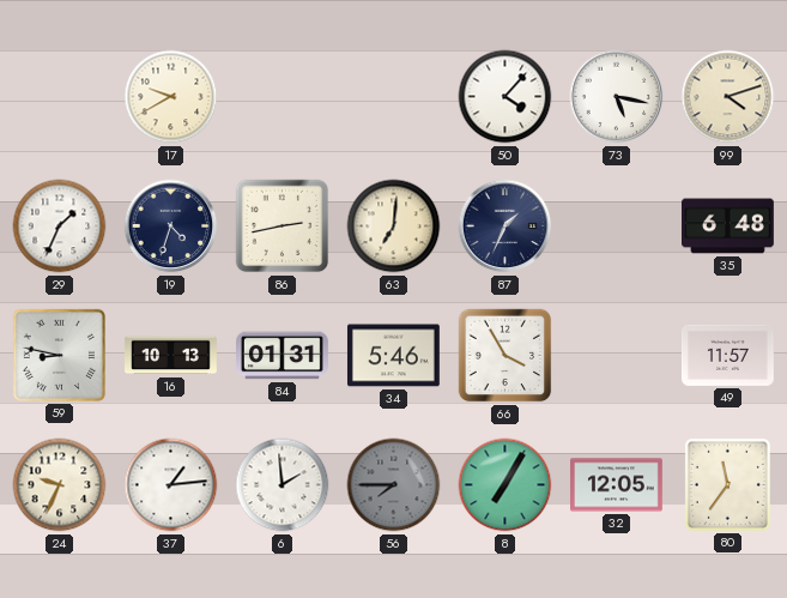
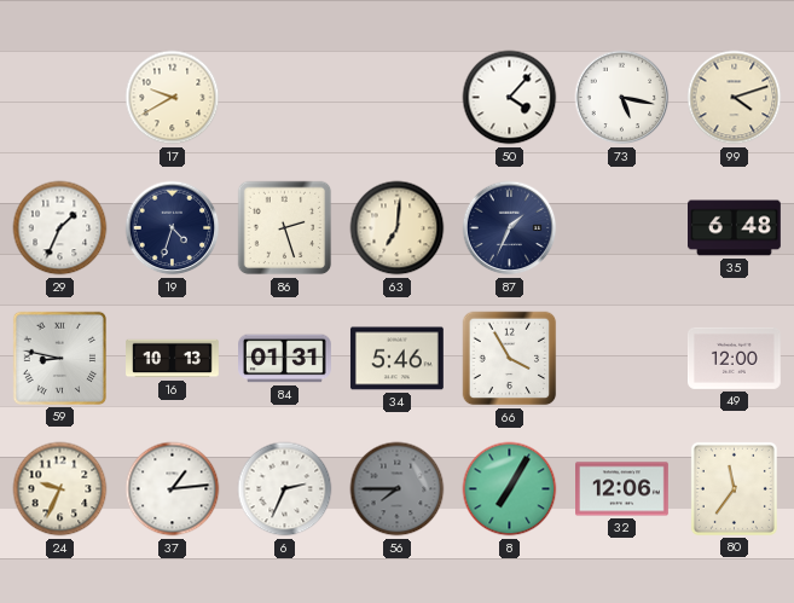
86: 2:43 -> 2:27
49: 11:57 -> 12:00
6: 1:59 -> 2:34
32: 12:05 -> 12:06
